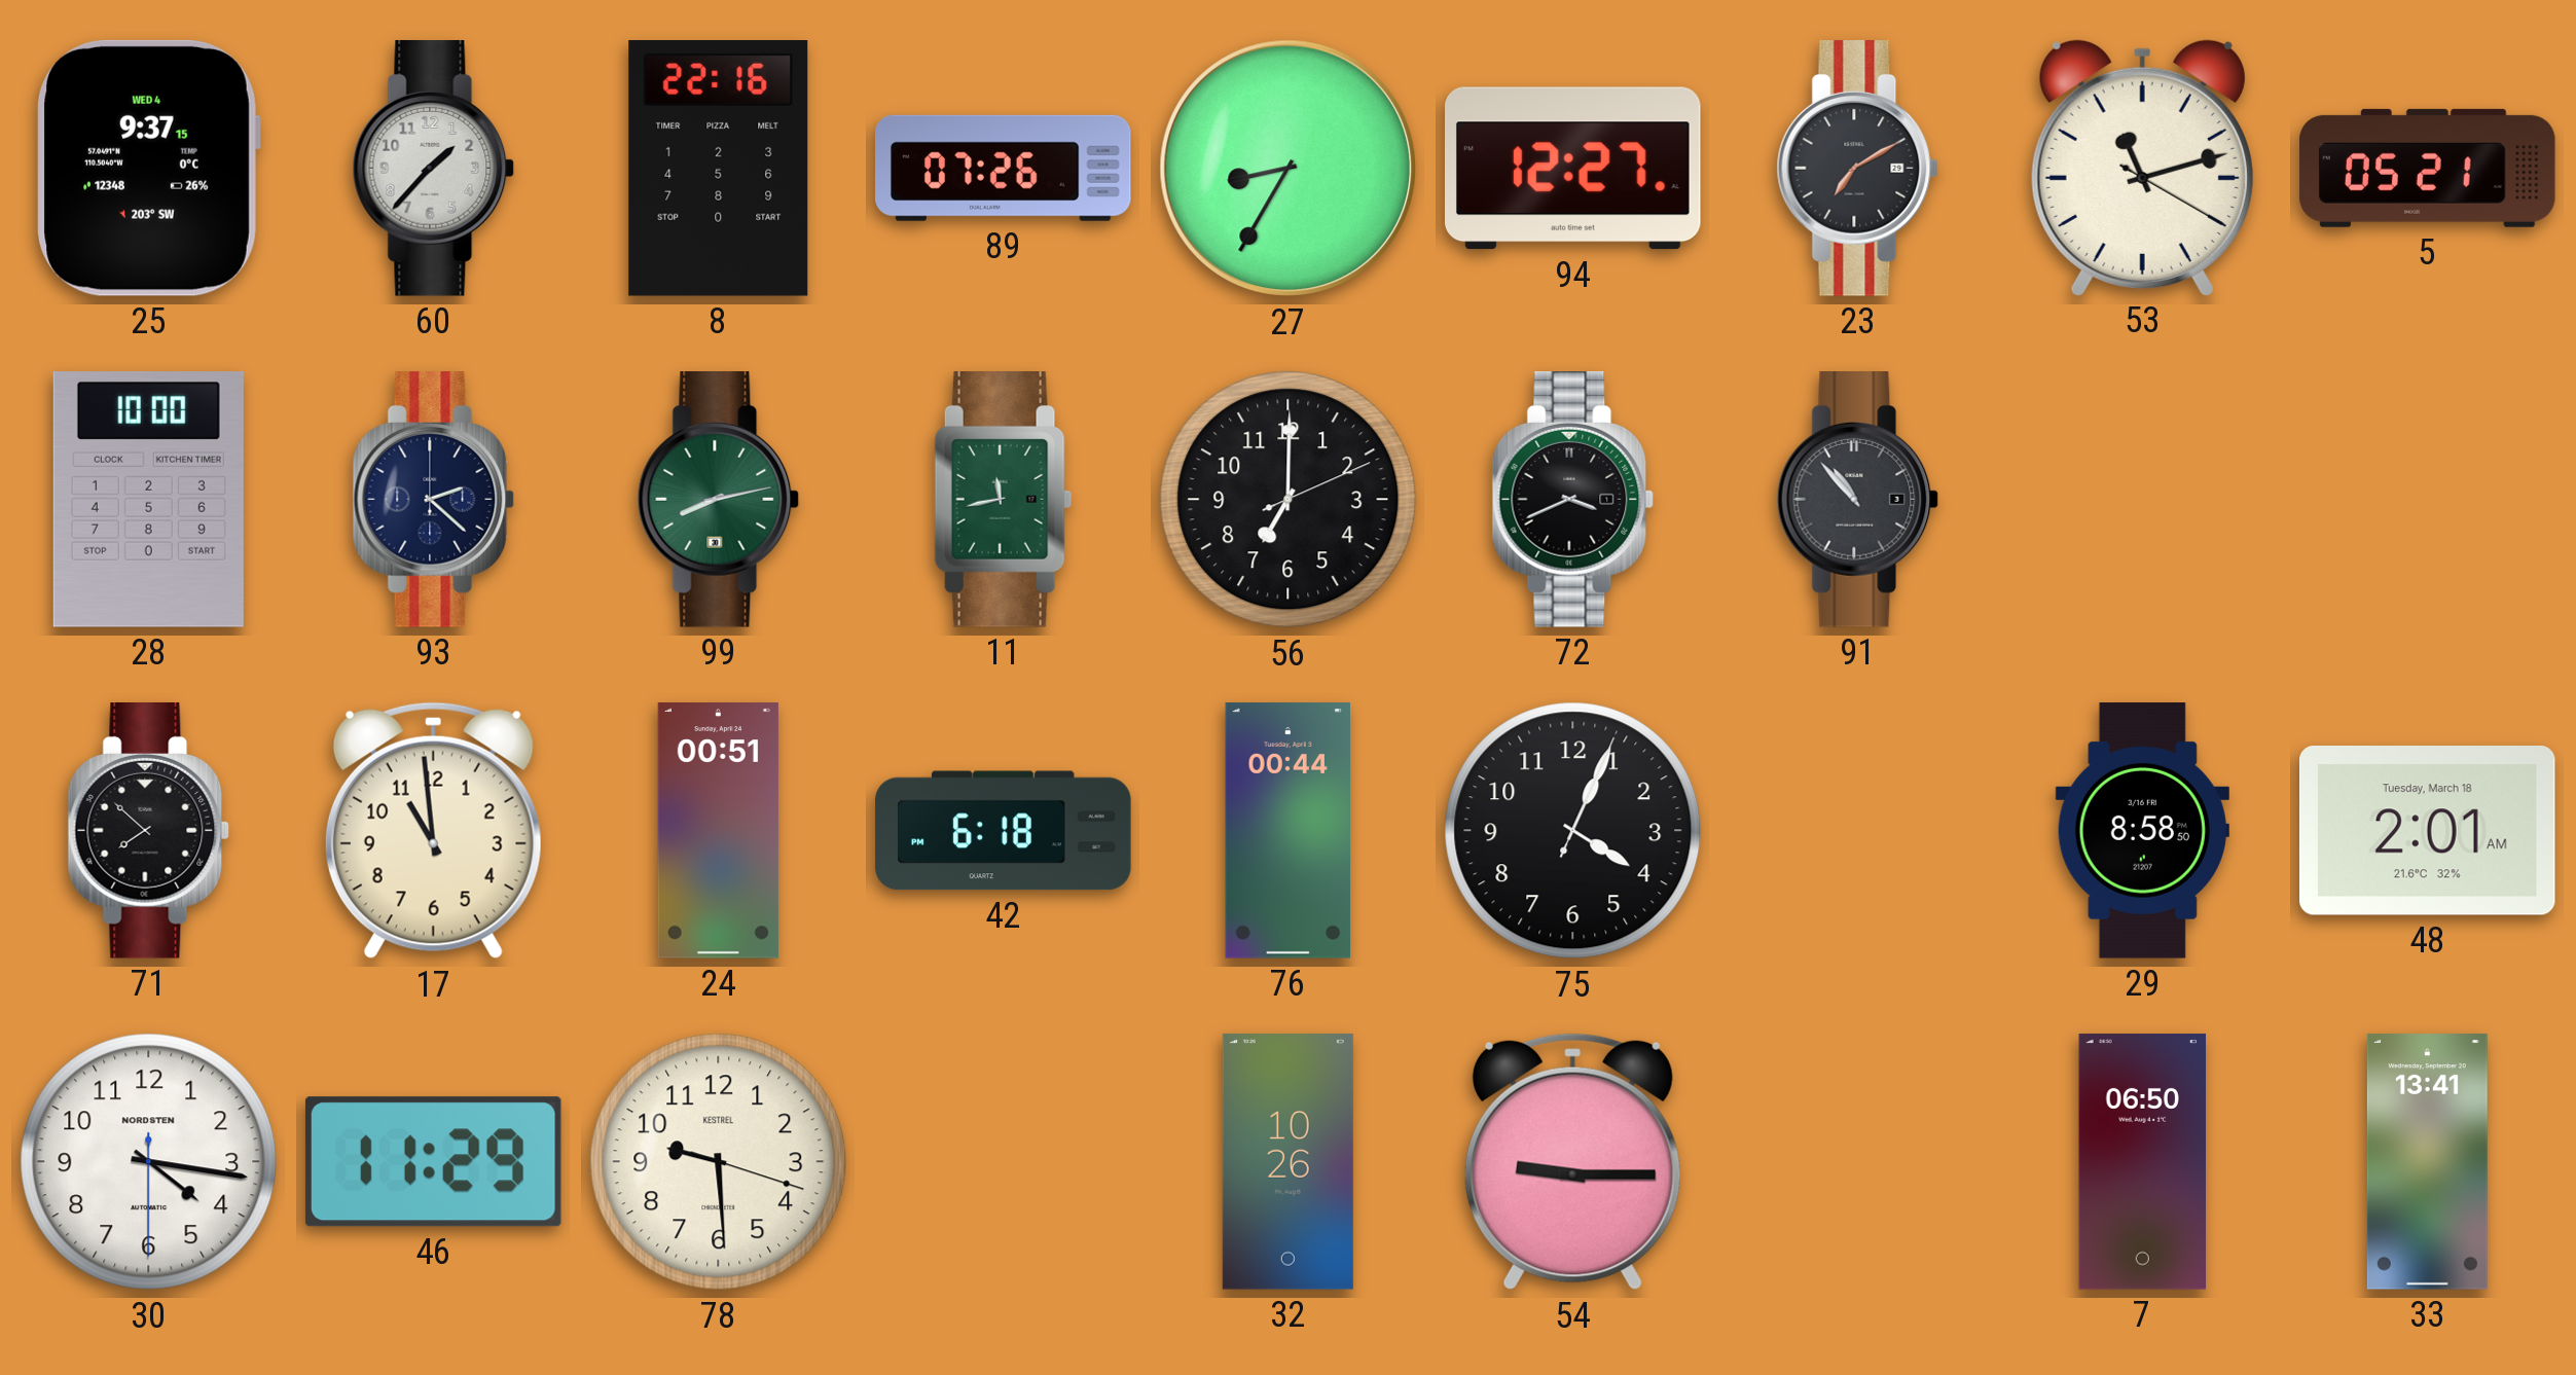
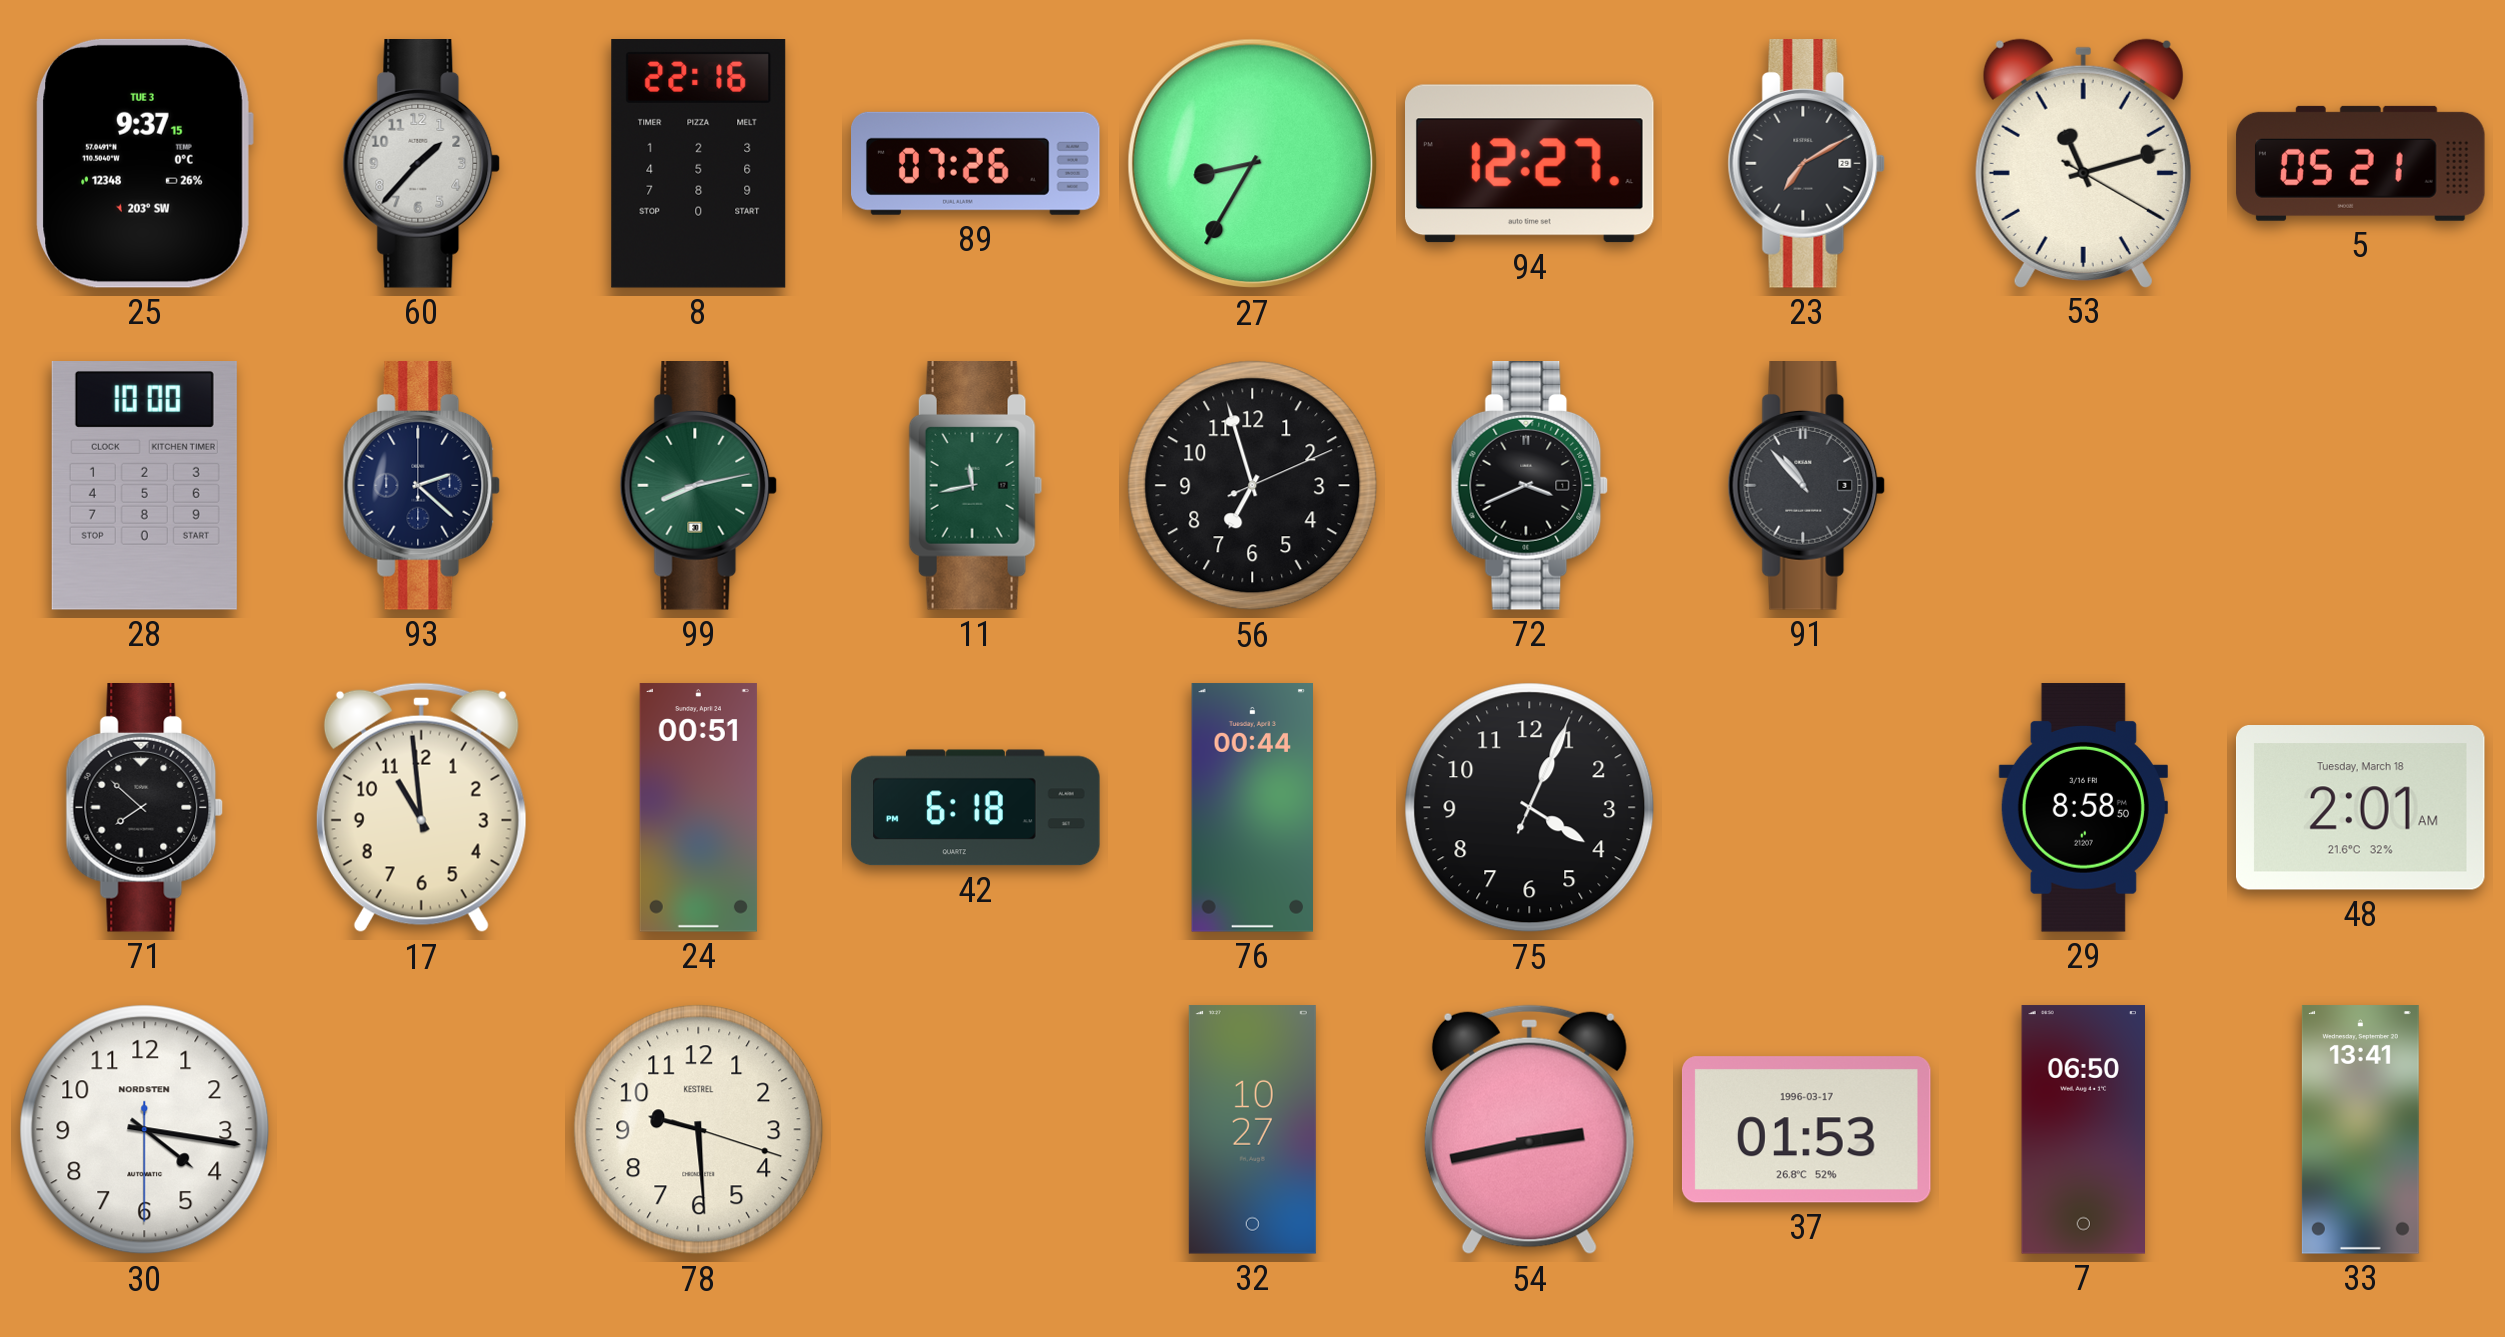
25 date: WED 4 -> TUE 3
56: 7:00 -> 6:57
46: 11:29 -> none
32: 10:26 -> 10:27
54: 9:15 -> 2:43
37: none -> 01:53
